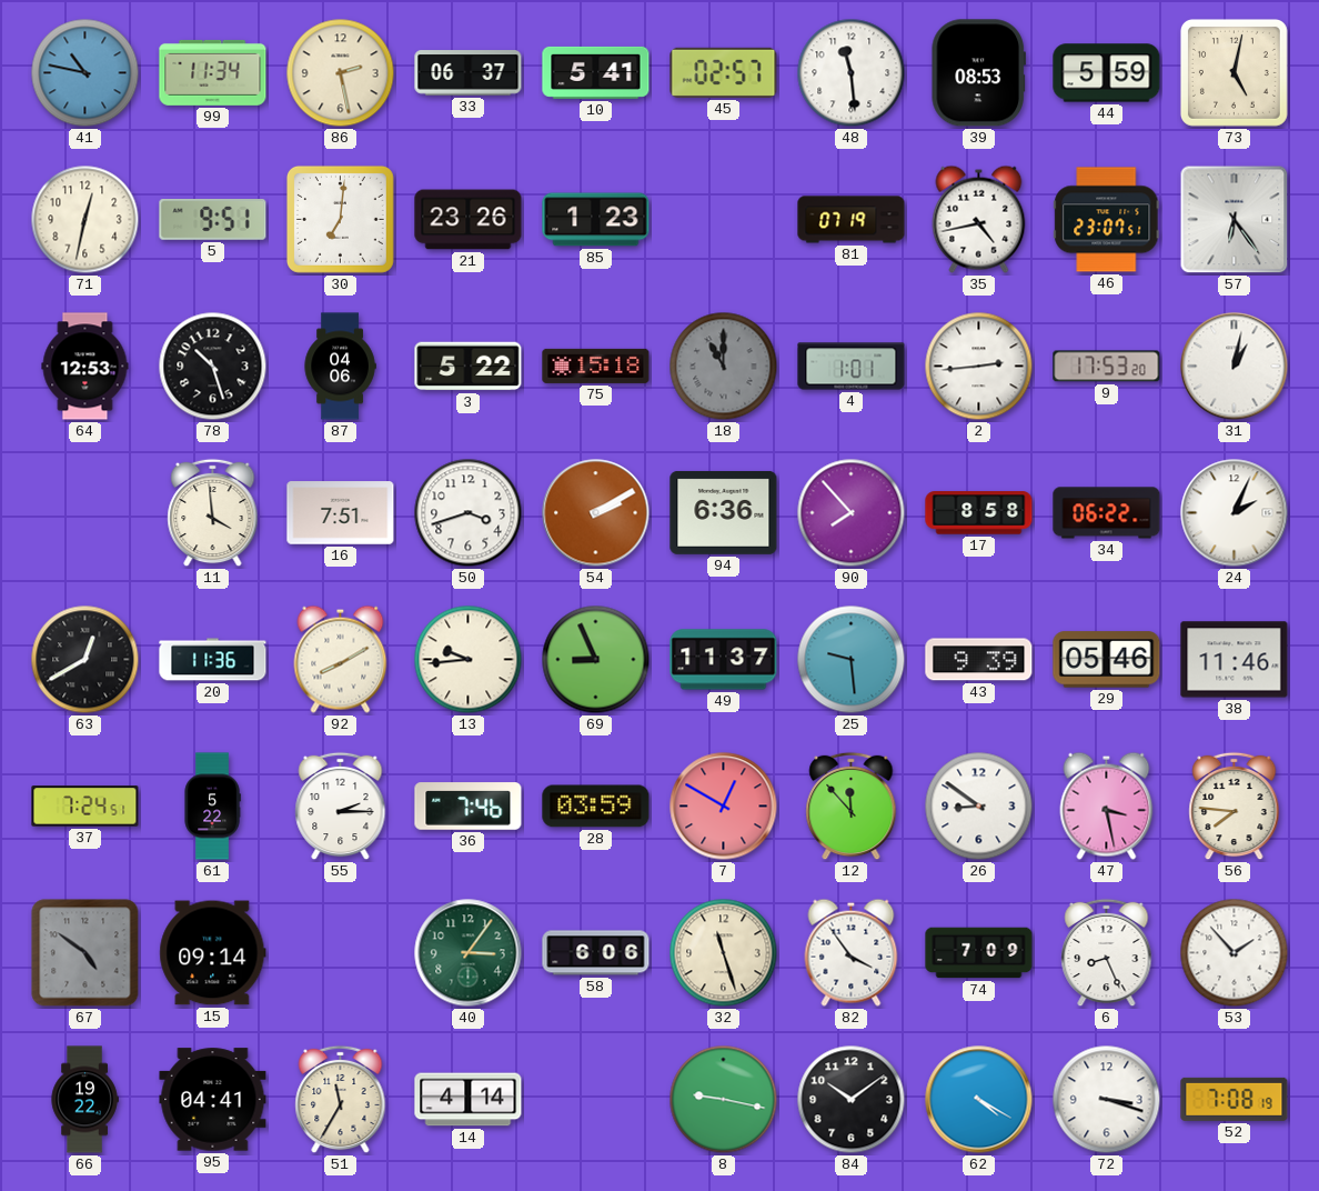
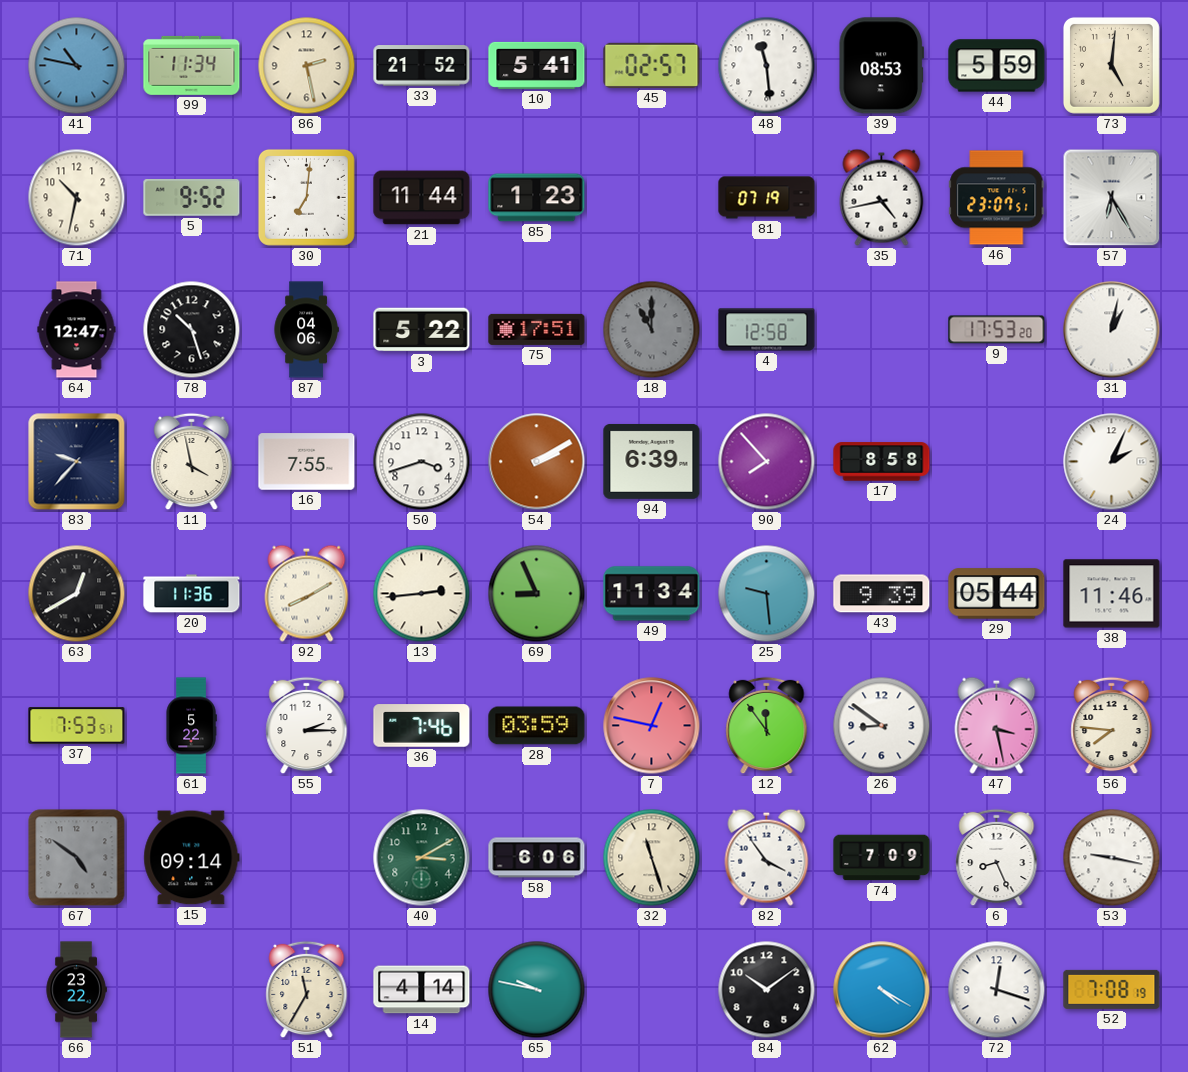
33: 06:37 -> 21:52
73: 5:02 -> 5:01
71: 12:32 -> 10:32
5: 9:51 -> 9:52
21: 23:26 -> 11:44
57: 6:24 -> 6:25
64: 12:53 -> 12:47
75: 15:18 -> 17:51
4: 1:01 -> 12:58
2: 2:44 -> none
83: none -> 9:37
11: 3:59 -> 3:58
16: 7:51 -> 7:55
94: 6:36 -> 6:39
34: 06:22 -> none
13: 9:44 -> 2:44
49: 11:37 -> 11:34
29: 05:46 -> 05:44
37: 7:24 -> 7:53
7: 12:50 -> 12:47
12: 11:53 -> 11:54
40: 3:06 -> 3:10
53: 1:53 -> 9:17
66: 19:22 -> 23:22
95: 04:41 -> none
65: none -> 9:47
8: 9:17 -> none
72: 3:18 -> 12:18
